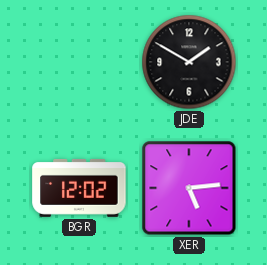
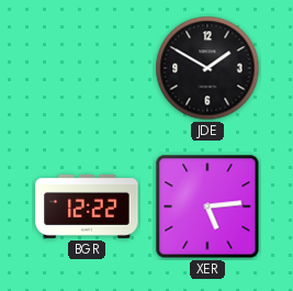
BGR: 12:02 -> 12:22
